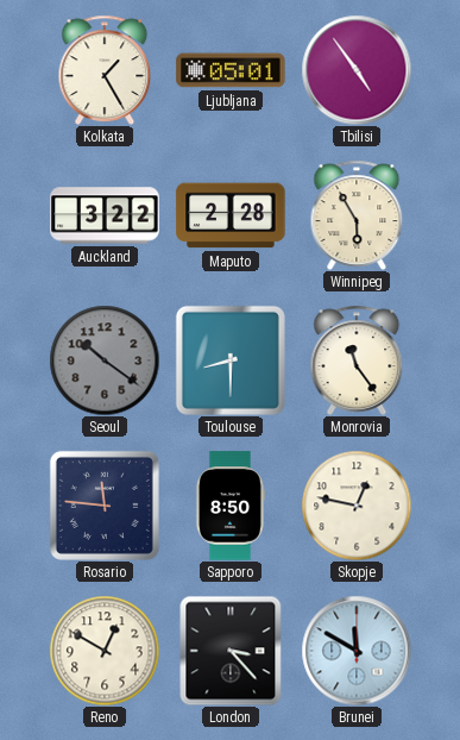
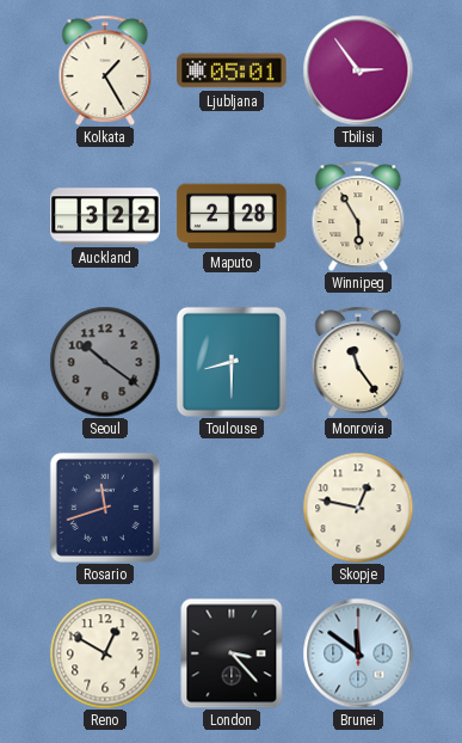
Tbilisi: 4:54 -> 2:54
Rosario: 11:46 -> 11:42
Sapporo: 8:50 -> none
Brunei: 11:50 -> 11:51
